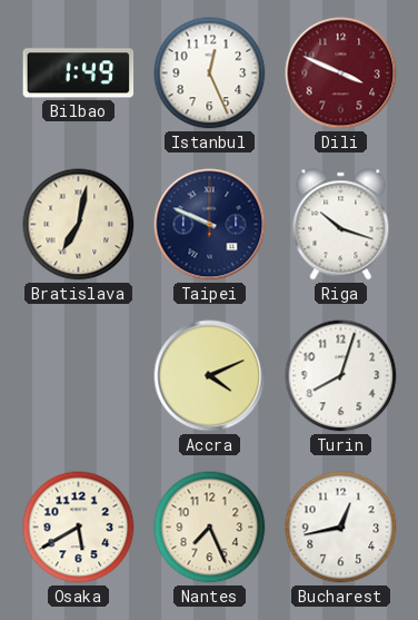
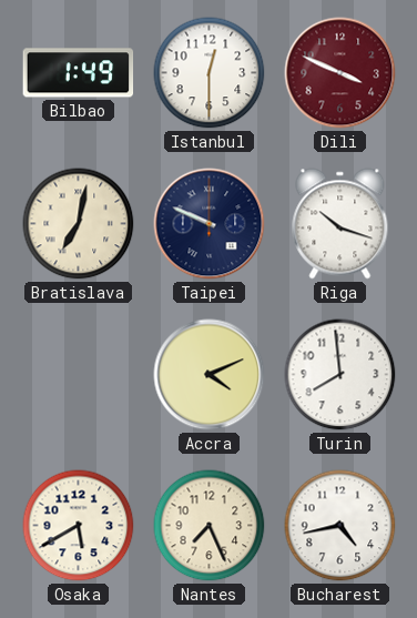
Istanbul: 12:26 -> 12:30
Turin: 8:03 -> 7:59
Bucharest: 12:43 -> 4:43
